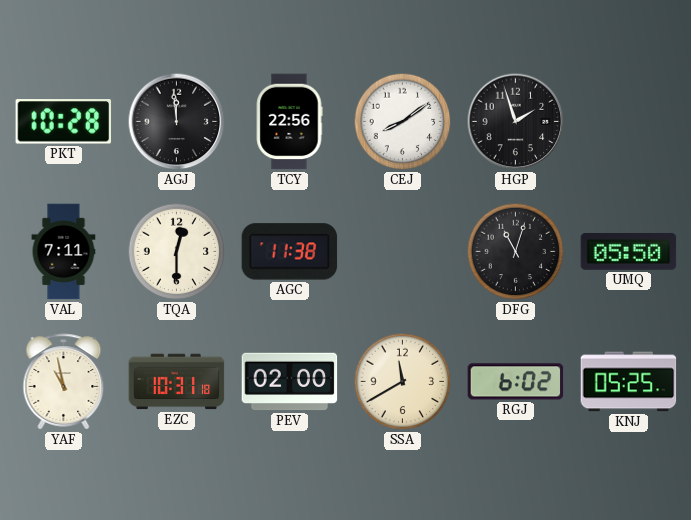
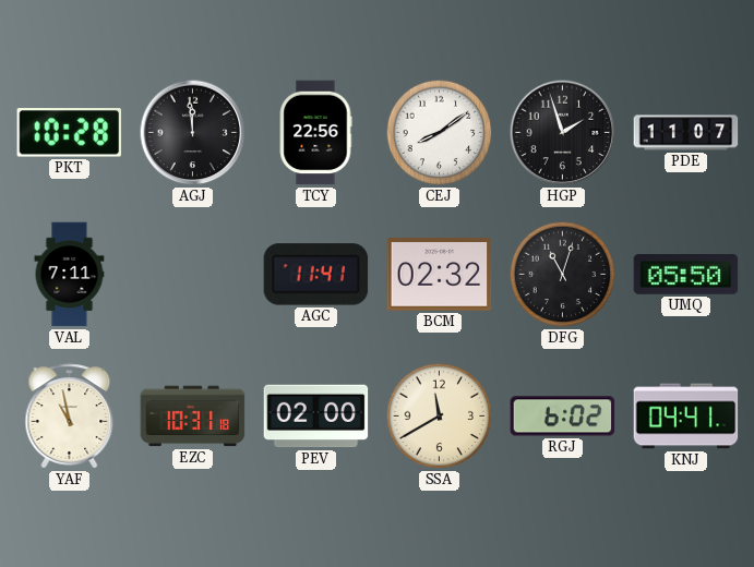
PDE: none -> 11:07
TQA: 12:30 -> none
AGC: 11:38 -> 11:41
BCM: none -> 02:32
KNJ: 05:25 -> 04:41
